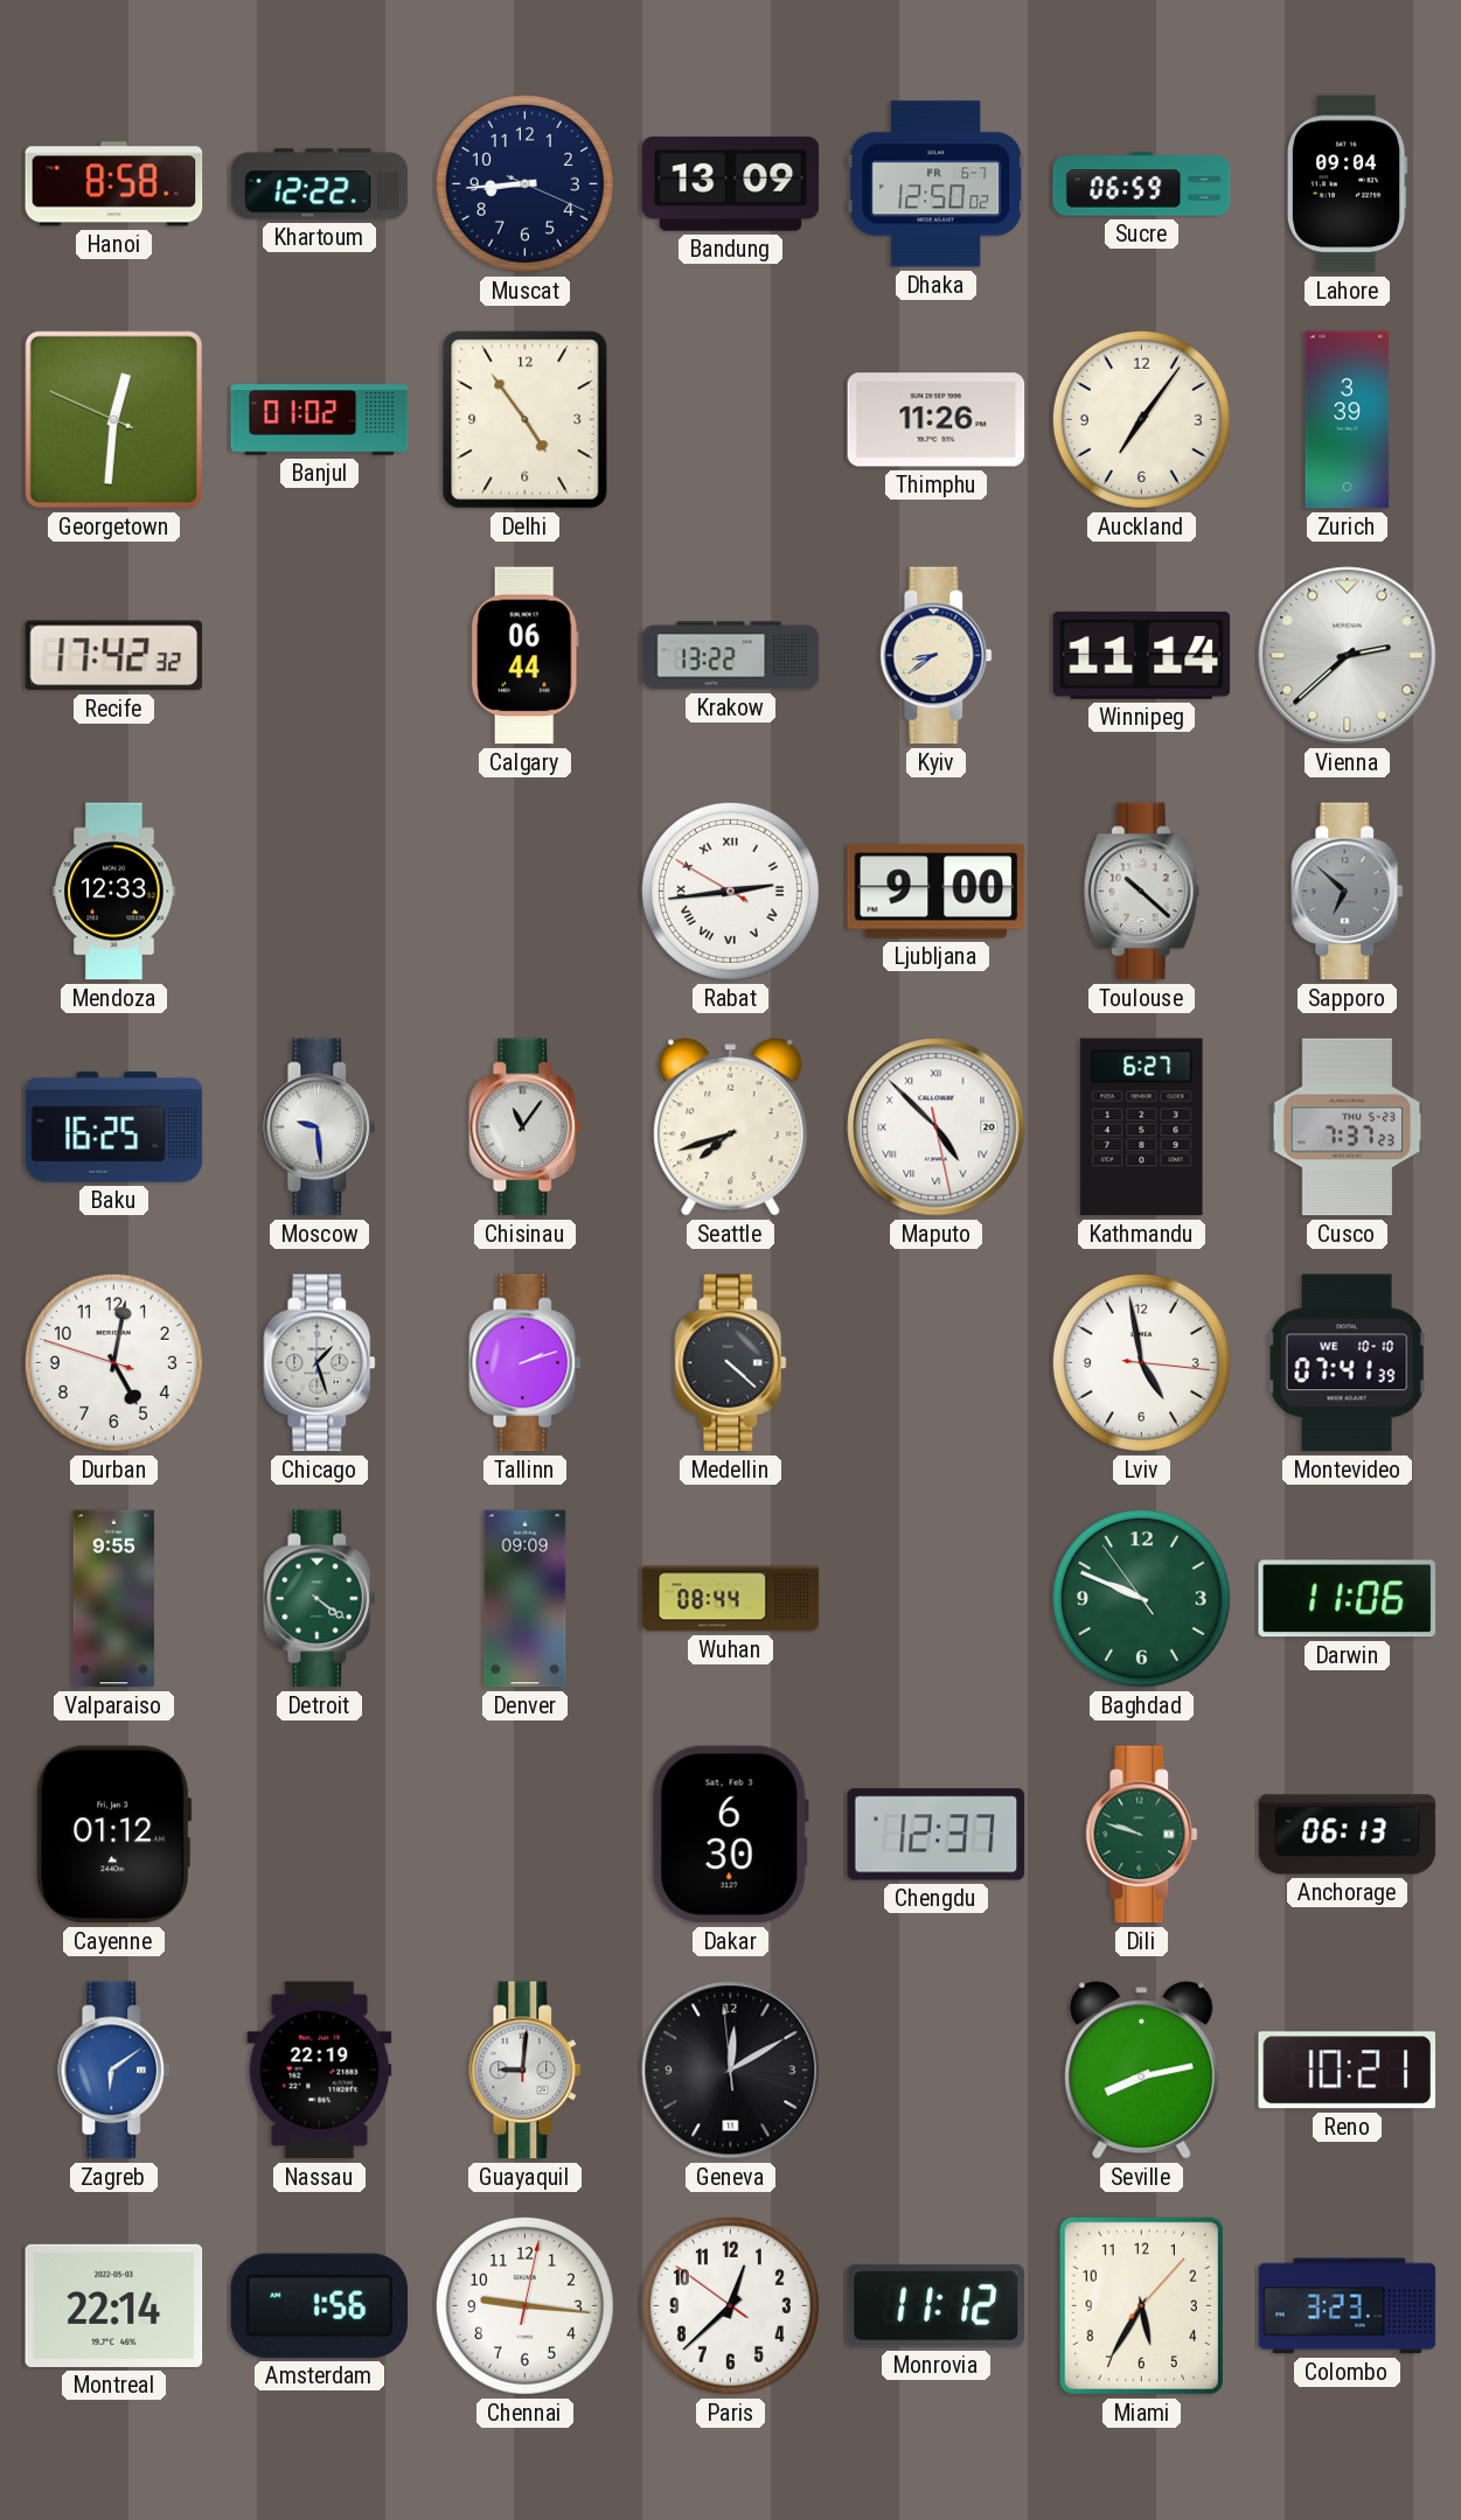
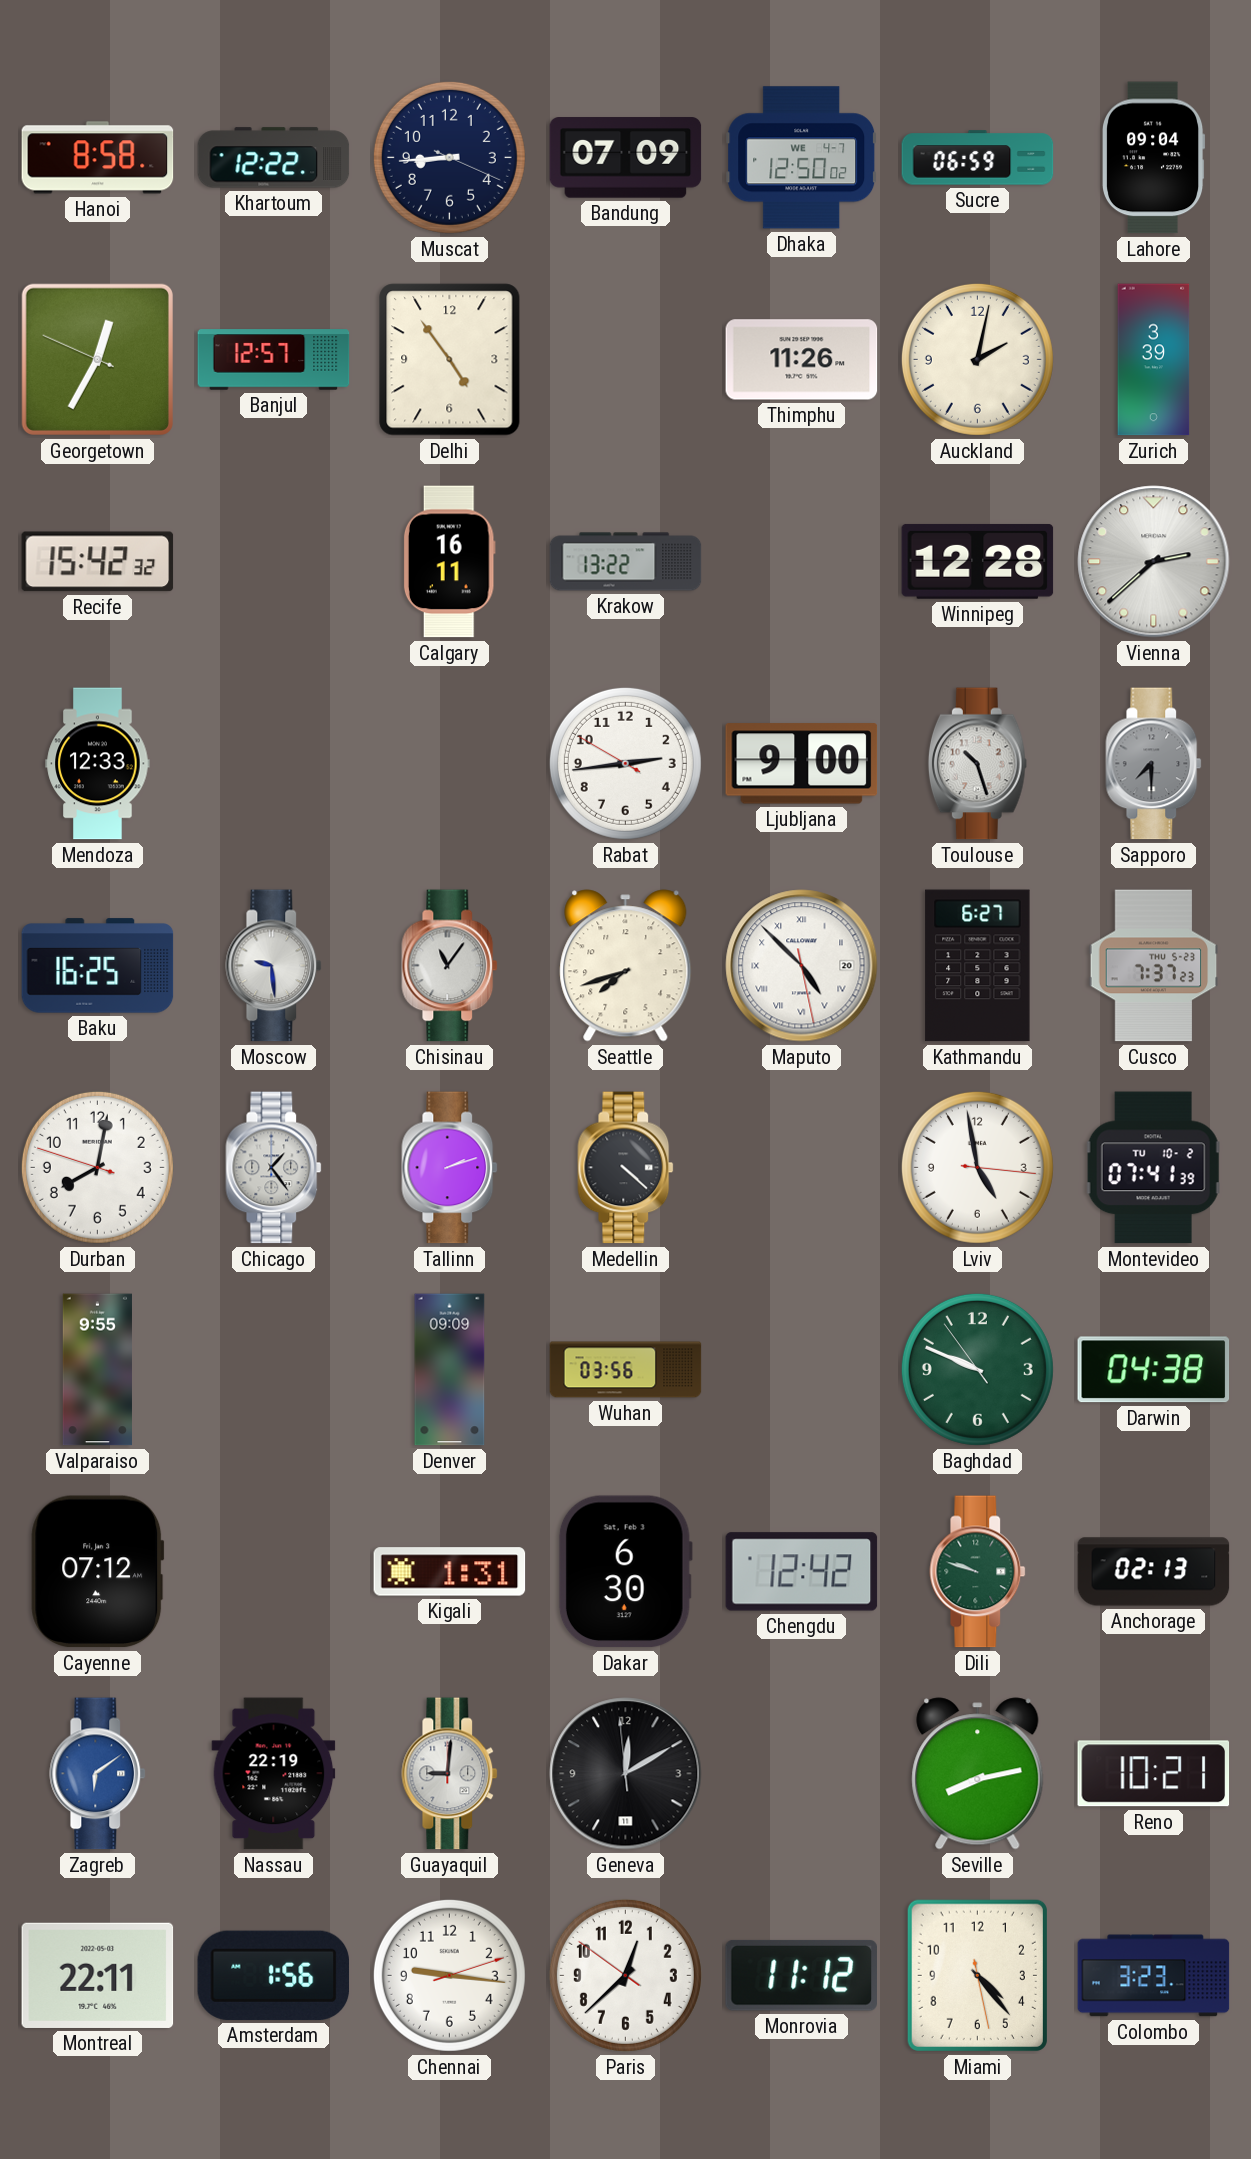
Bandung: 13:09 -> 07:09
Dhaka date: FR 6-7 -> WE 4-7
Georgetown: 12:30 -> 12:34
Banjul: 01:02 -> 12:57
Auckland: 7:06 -> 2:02
Recife: 17:42 -> 15:42
Calgary: 06:44 -> 16:11
Kyiv: 8:39 -> none
Winnipeg: 11:14 -> 12:28
Rabat numerals: Roman -> Arabic
Toulouse: 10:22 -> 10:27
Sapporo: 6:52 -> 7:30
Durban: 5:01 -> 8:01
Chicago: 1:27 -> 1:24
Montevideo date: WE 10-10 -> TU 10-2
Detroit: 4:21 -> none
Wuhan: 08:44 -> 03:56
Darwin: 11:06 -> 04:38
Cayenne: 01:12 -> 07:12
Kigali: none -> 1:31
Chengdu: 12:37 -> 12:42
Anchorage: 06:13 -> 02:13
Montreal: 22:14 -> 22:11
Chennai: 9:16:02 -> 9:16:12
Miami: 5:35 -> 4:23
